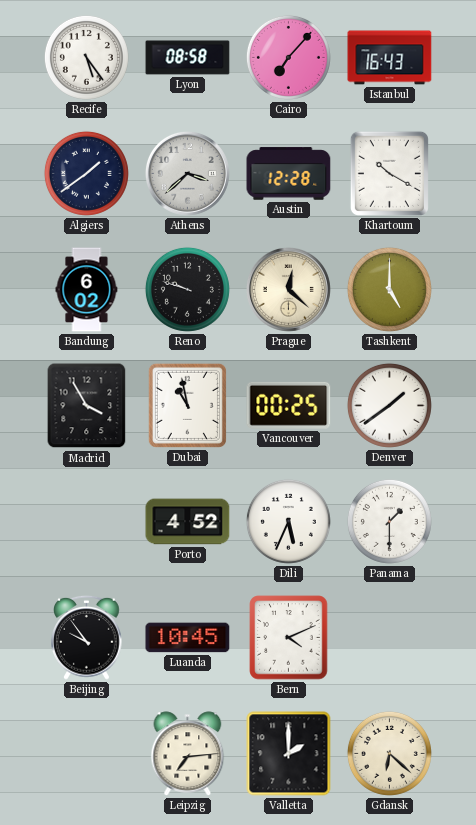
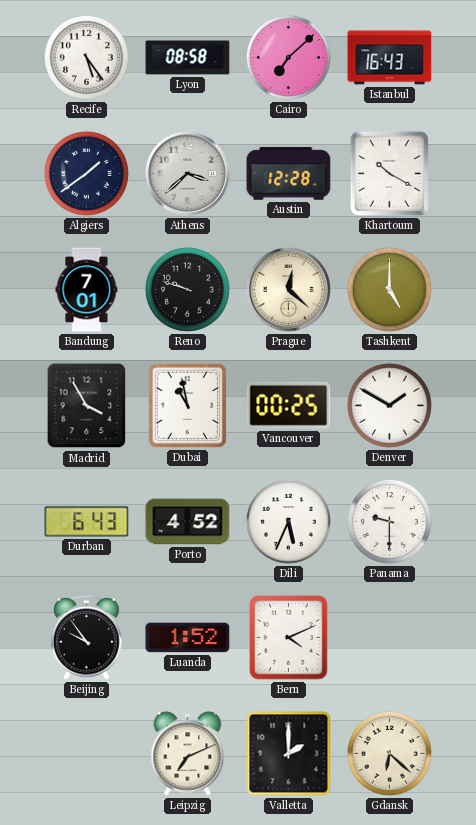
Cairo: 7:07 -> 7:08
Bandung: 6:02 -> 7:01
Denver: 1:39 -> 1:50
Durban: none -> 6:43
Panama: 1:30 -> 9:30
Luanda: 10:45 -> 1:52
Leipzig: 7:14 -> 7:11
